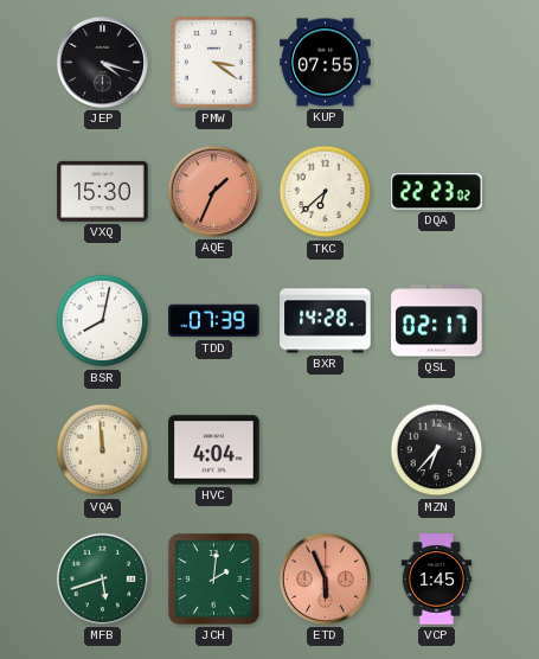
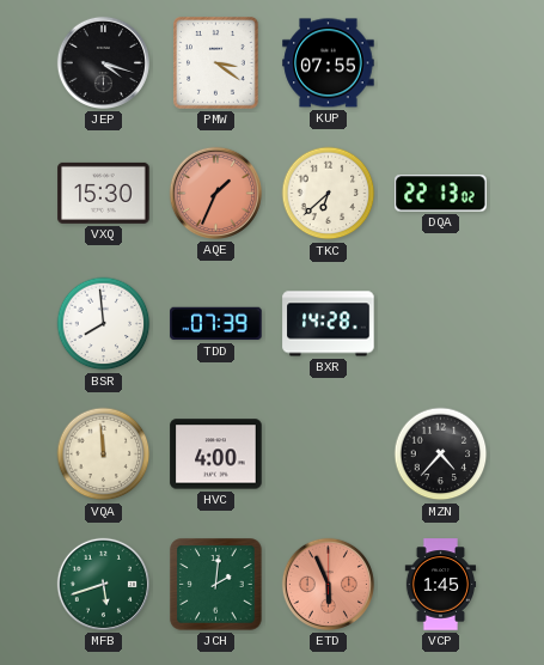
DQA: 22:23 -> 22:13
BSR: 8:02 -> 7:59
QSL: 02:17 -> none
HVC: 4:04 -> 4:00
MZN: 6:37 -> 4:37
